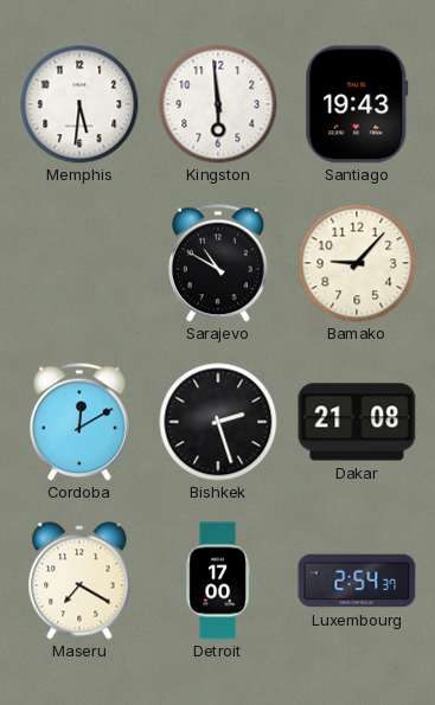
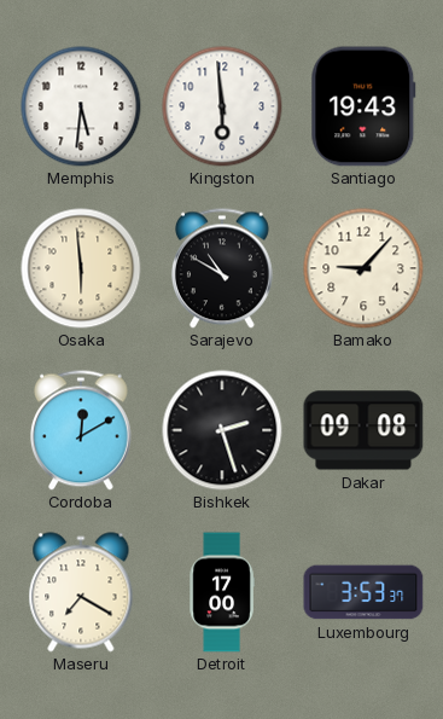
Osaka: none -> 5:59
Dakar: 21:08 -> 09:08
Luxembourg: 2:54 -> 3:53
